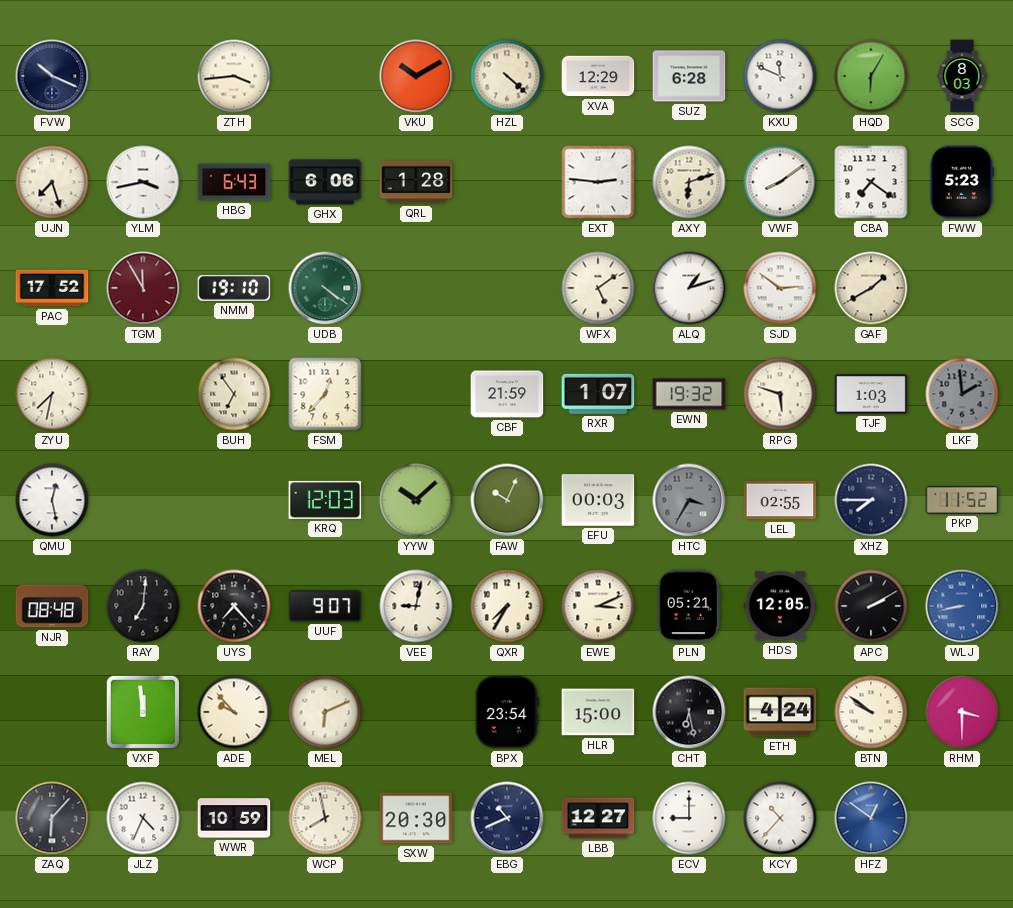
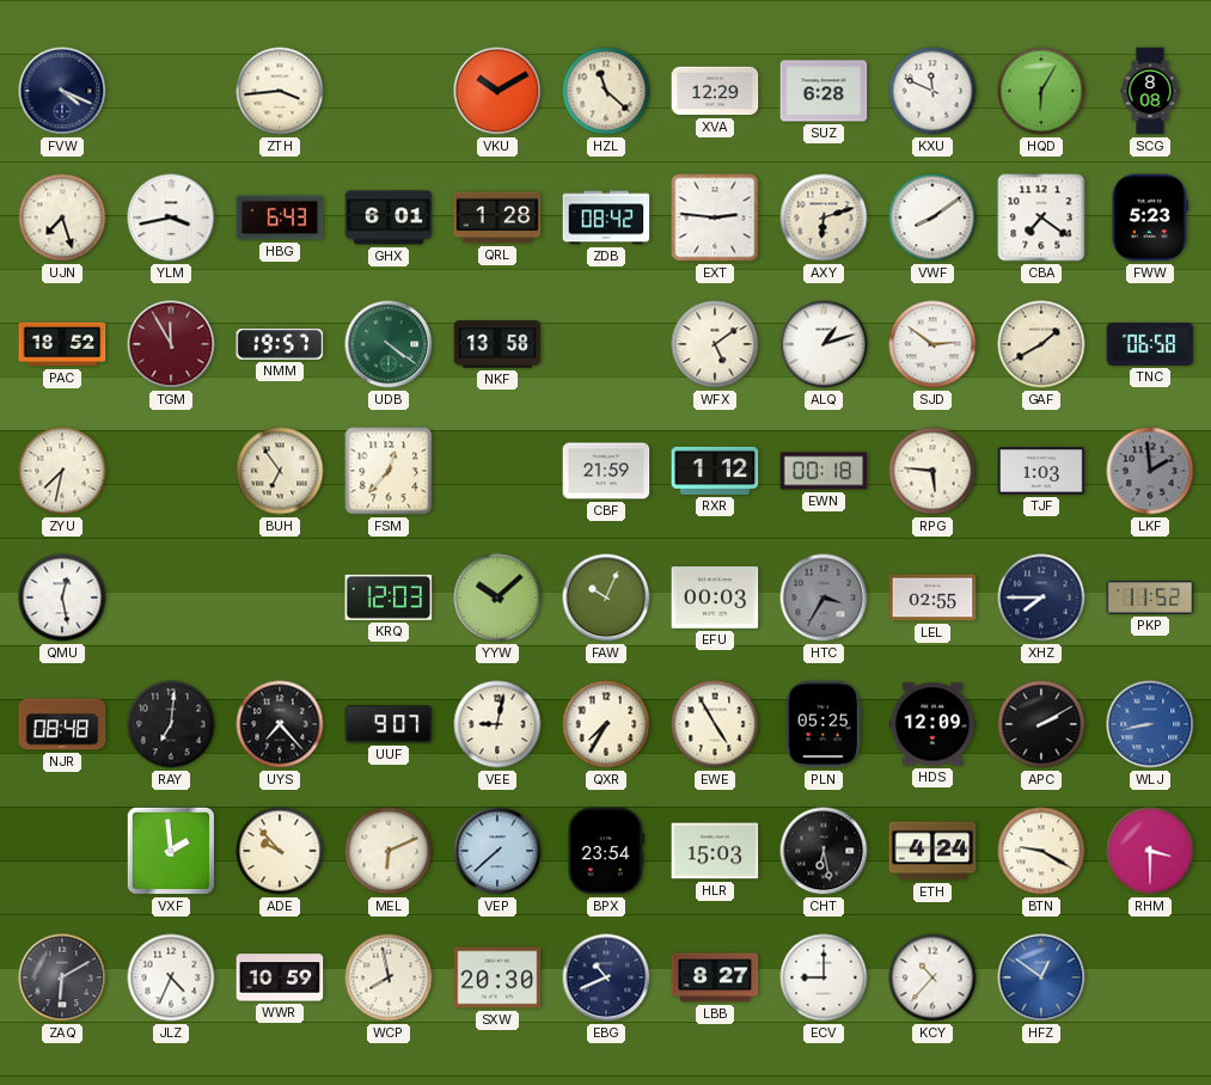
FVW: 10:19 -> 4:19
HZL: 4:22 -> 11:22
SCG: 8:03 -> 8:08
GHX: 6:06 -> 6:01
ZDB: none -> 08:42
PAC: 17:52 -> 18:52
NMM: 19:10 -> 19:57
NKF: none -> 13:58
TNC: none -> 06:58
RXR: 1:07 -> 1:12
EWN: 19:32 -> 00:18
RPG: 5:48 -> 5:46
EWE: 3:11 -> 4:55
PLN: 05:21 -> 05:25
HDS: 12:05 -> 12:09
VXF: 11:59 -> 1:59
VEP: none -> 7:38
HLR: 15:00 -> 15:03
BTN: 9:51 -> 9:20
ZAQ: 6:07 -> 6:10
LBB: 12:27 -> 8:27
